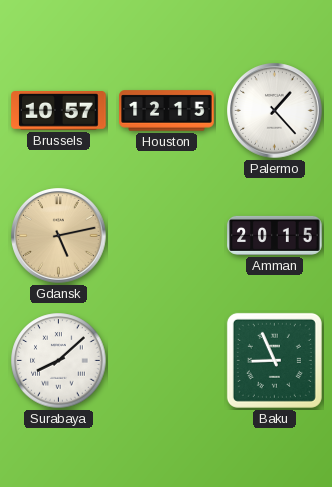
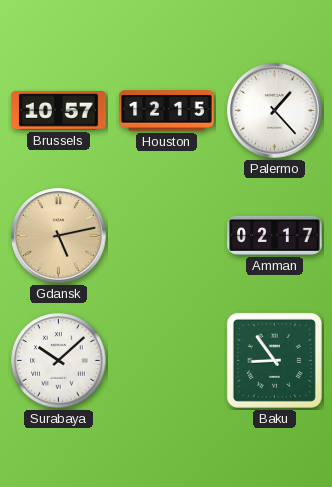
Amman: 20:15 -> 02:17
Surabaya: 8:08 -> 10:08
Baku: 8:56 -> 8:54
